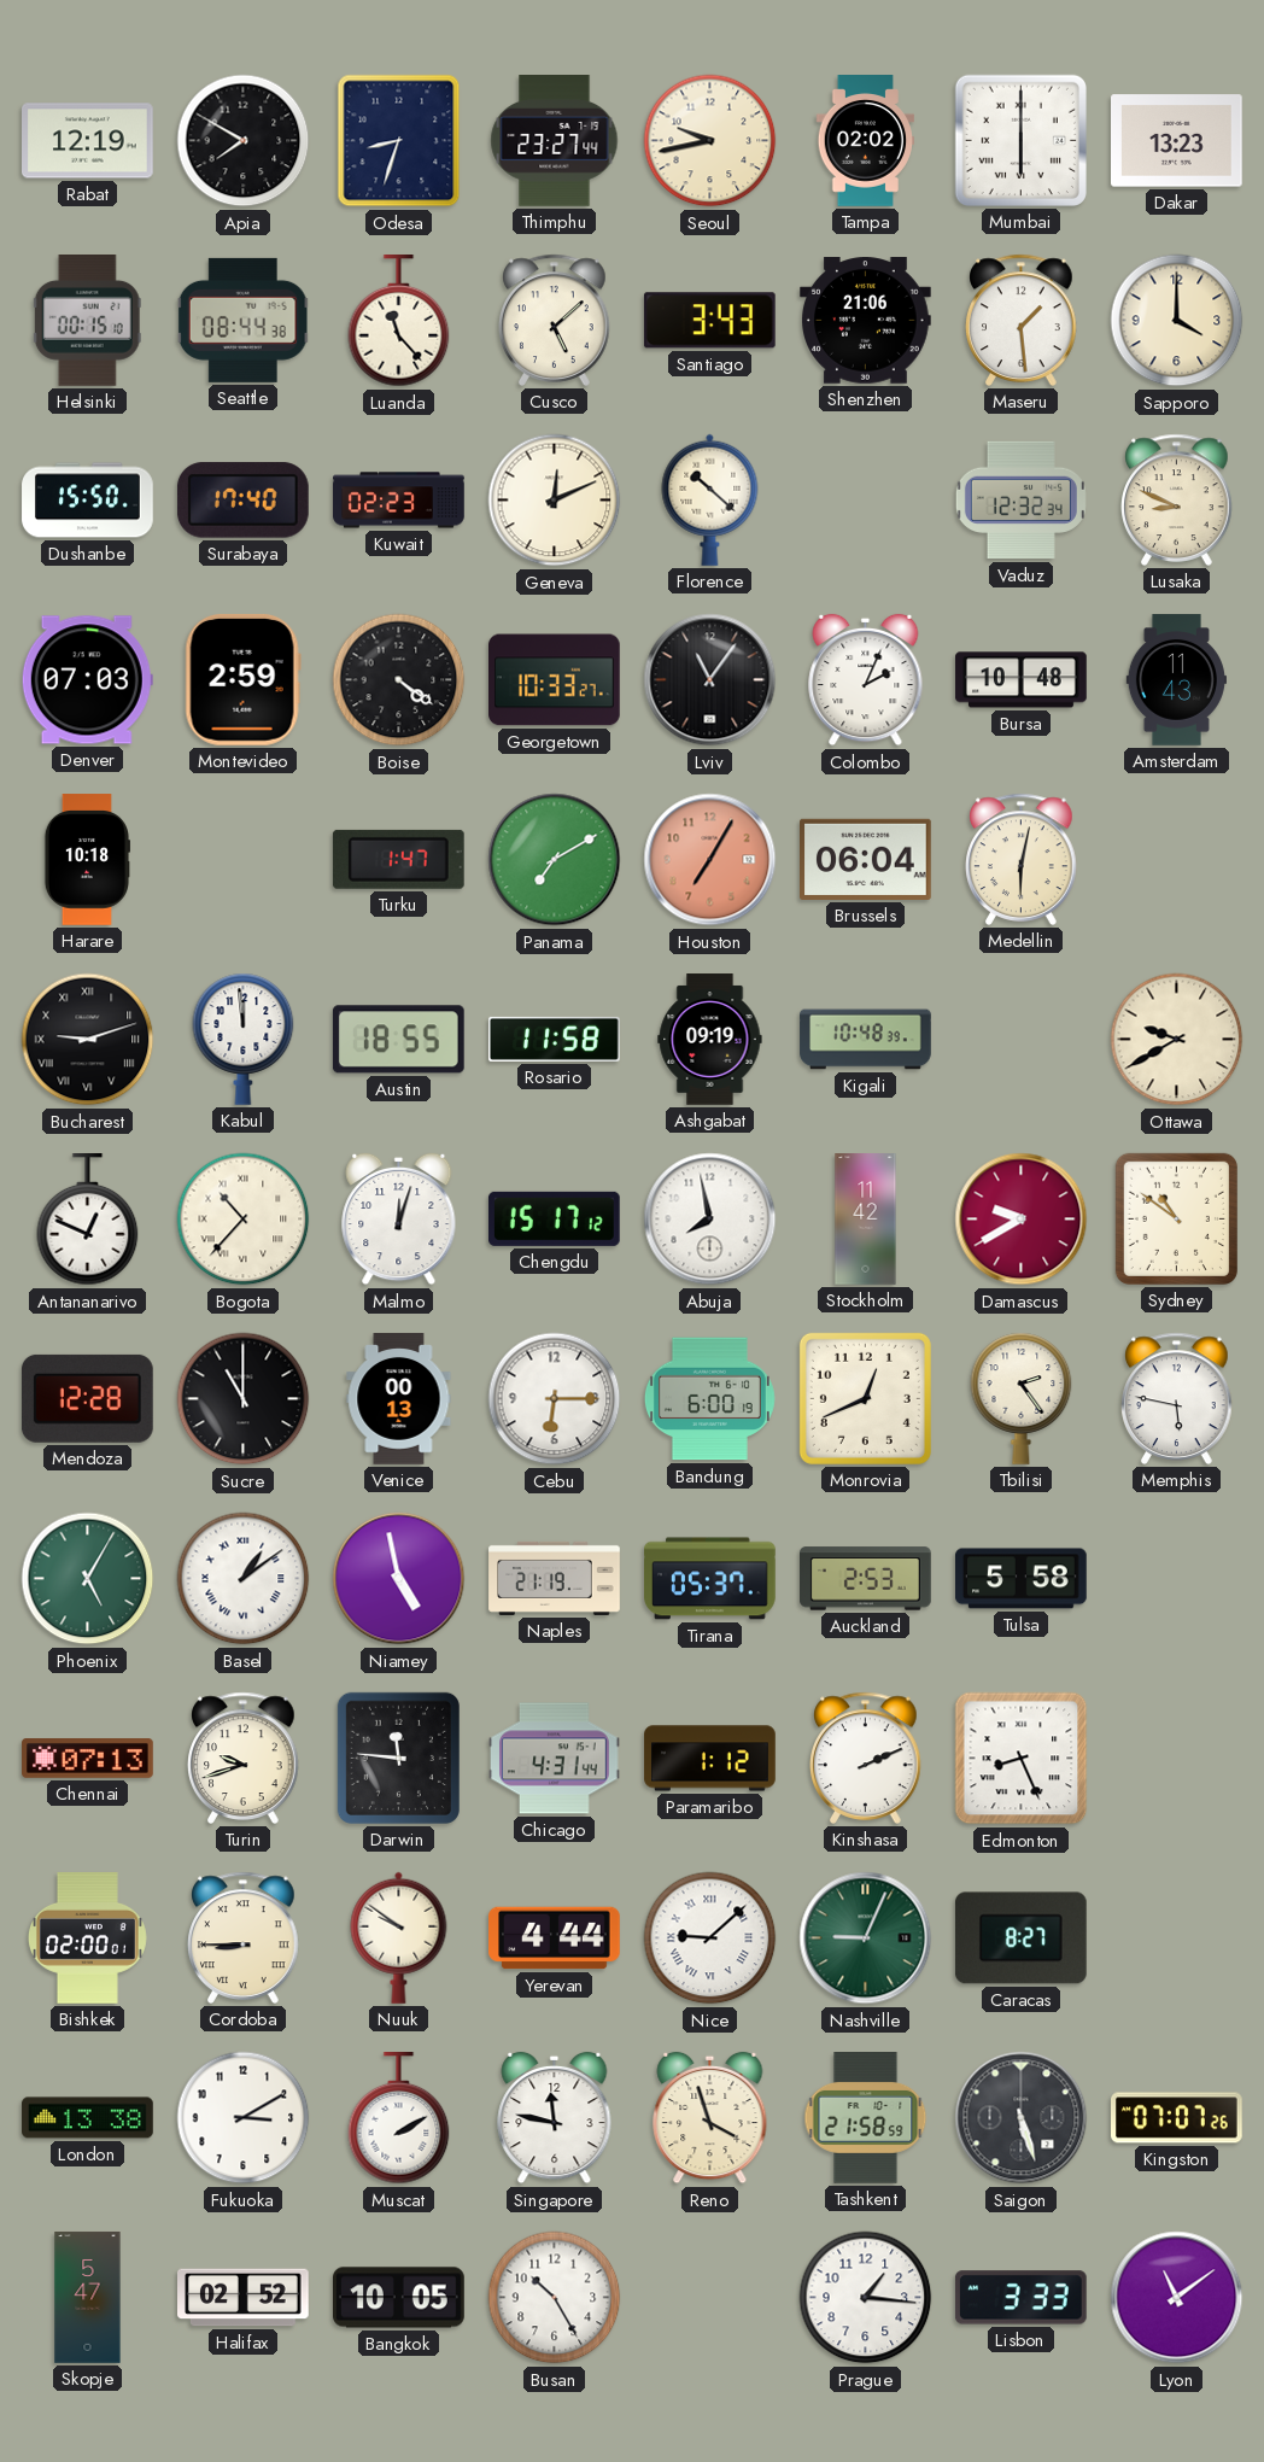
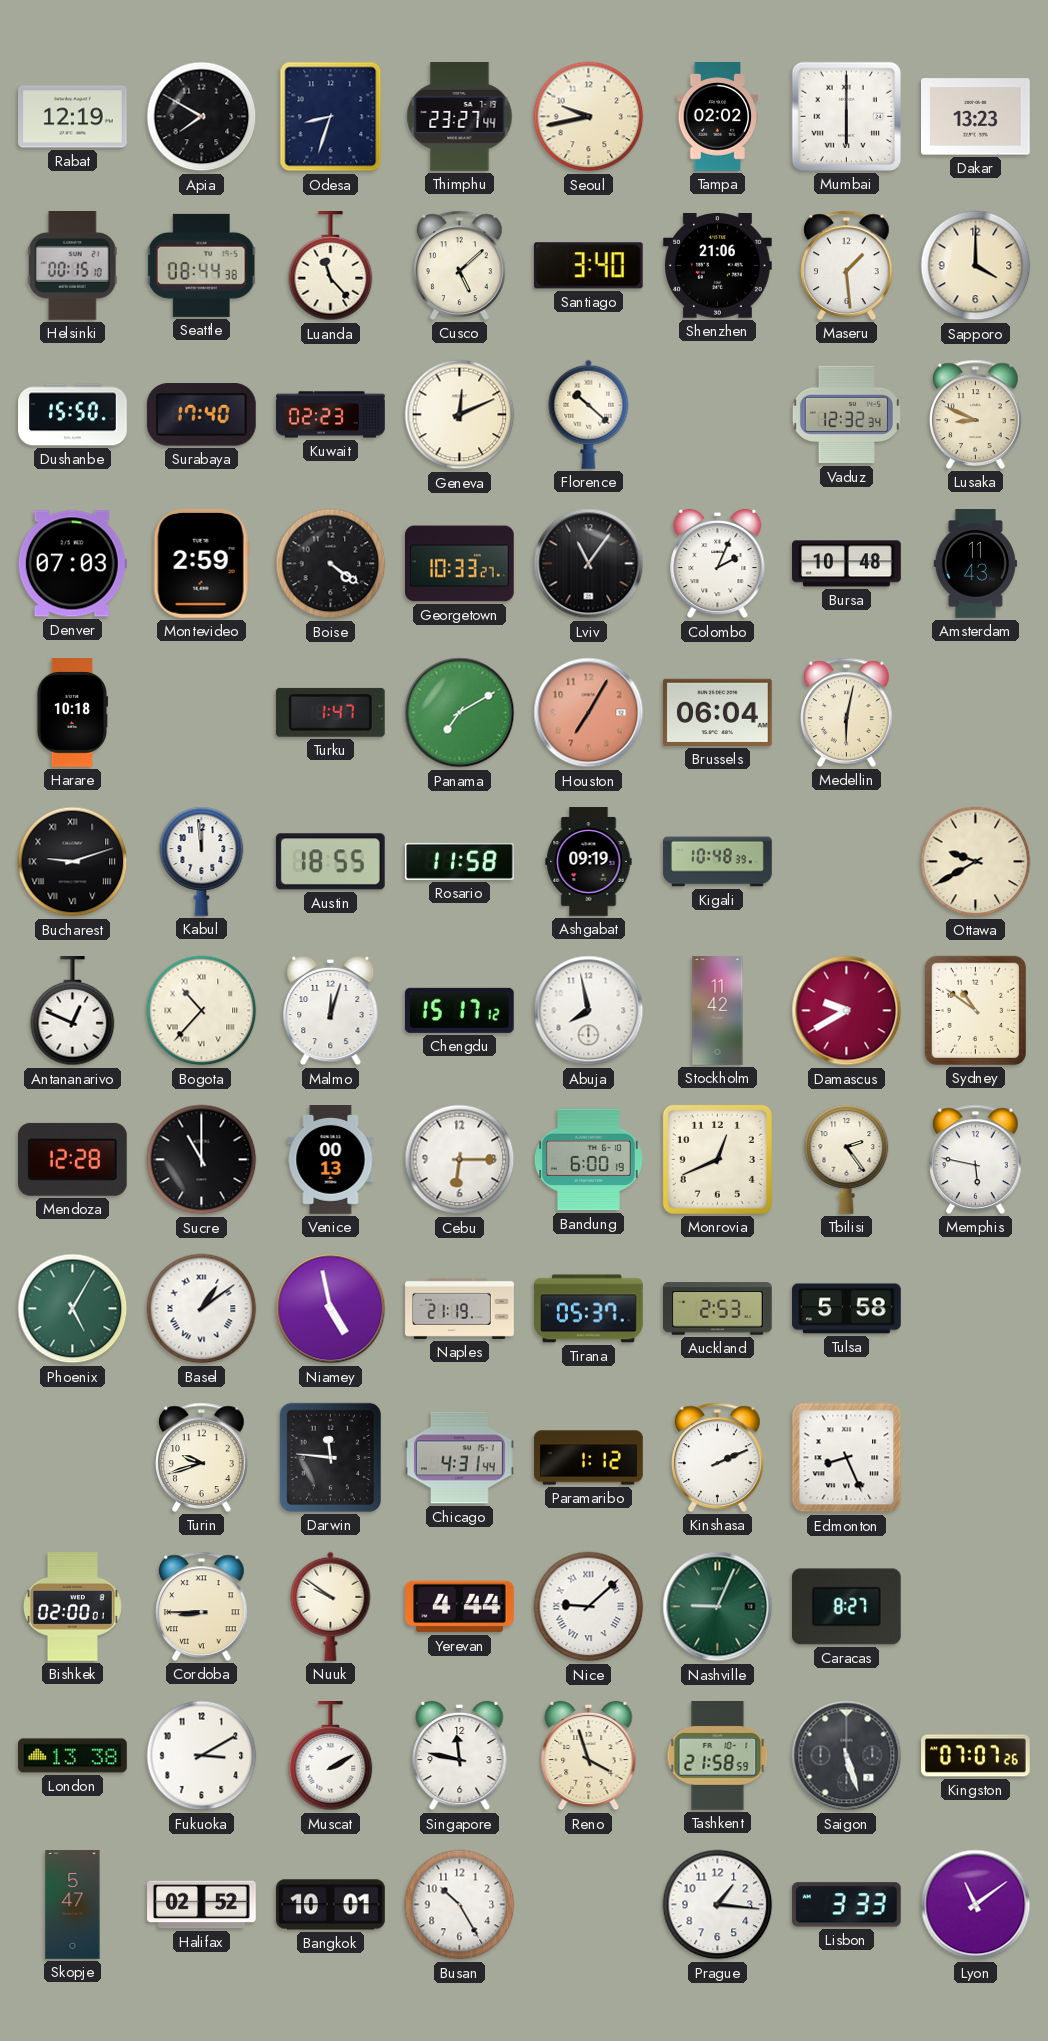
Santiago: 3:43 -> 3:40
Chennai: 07:13 -> none
Bangkok: 10:05 -> 10:01
